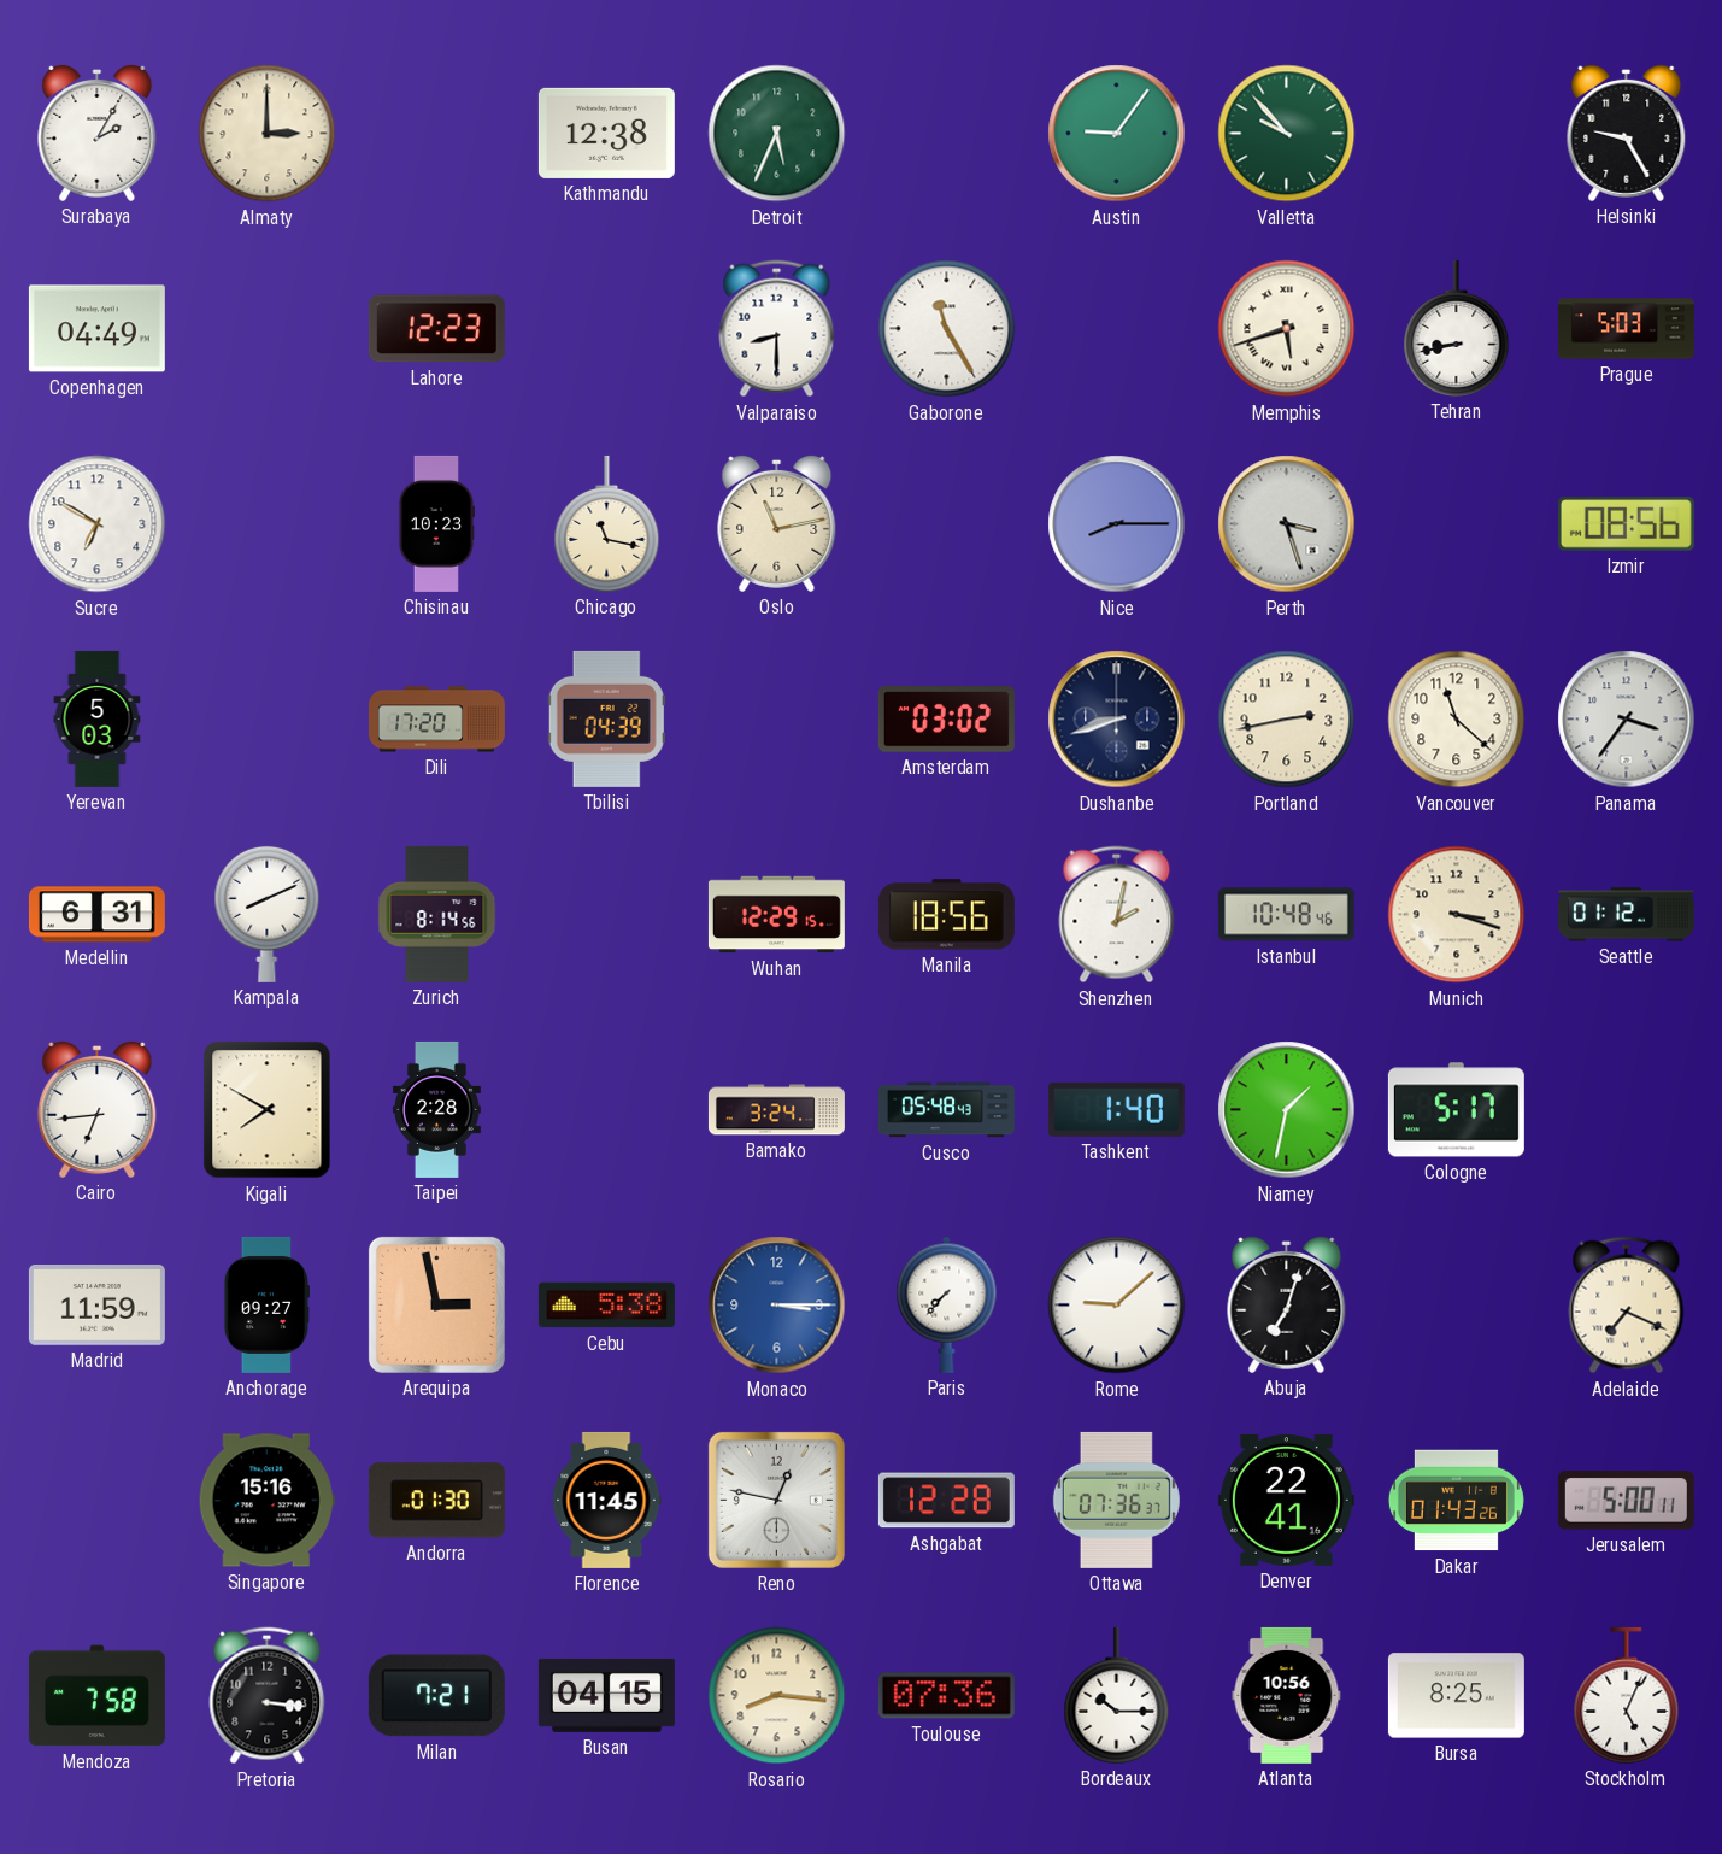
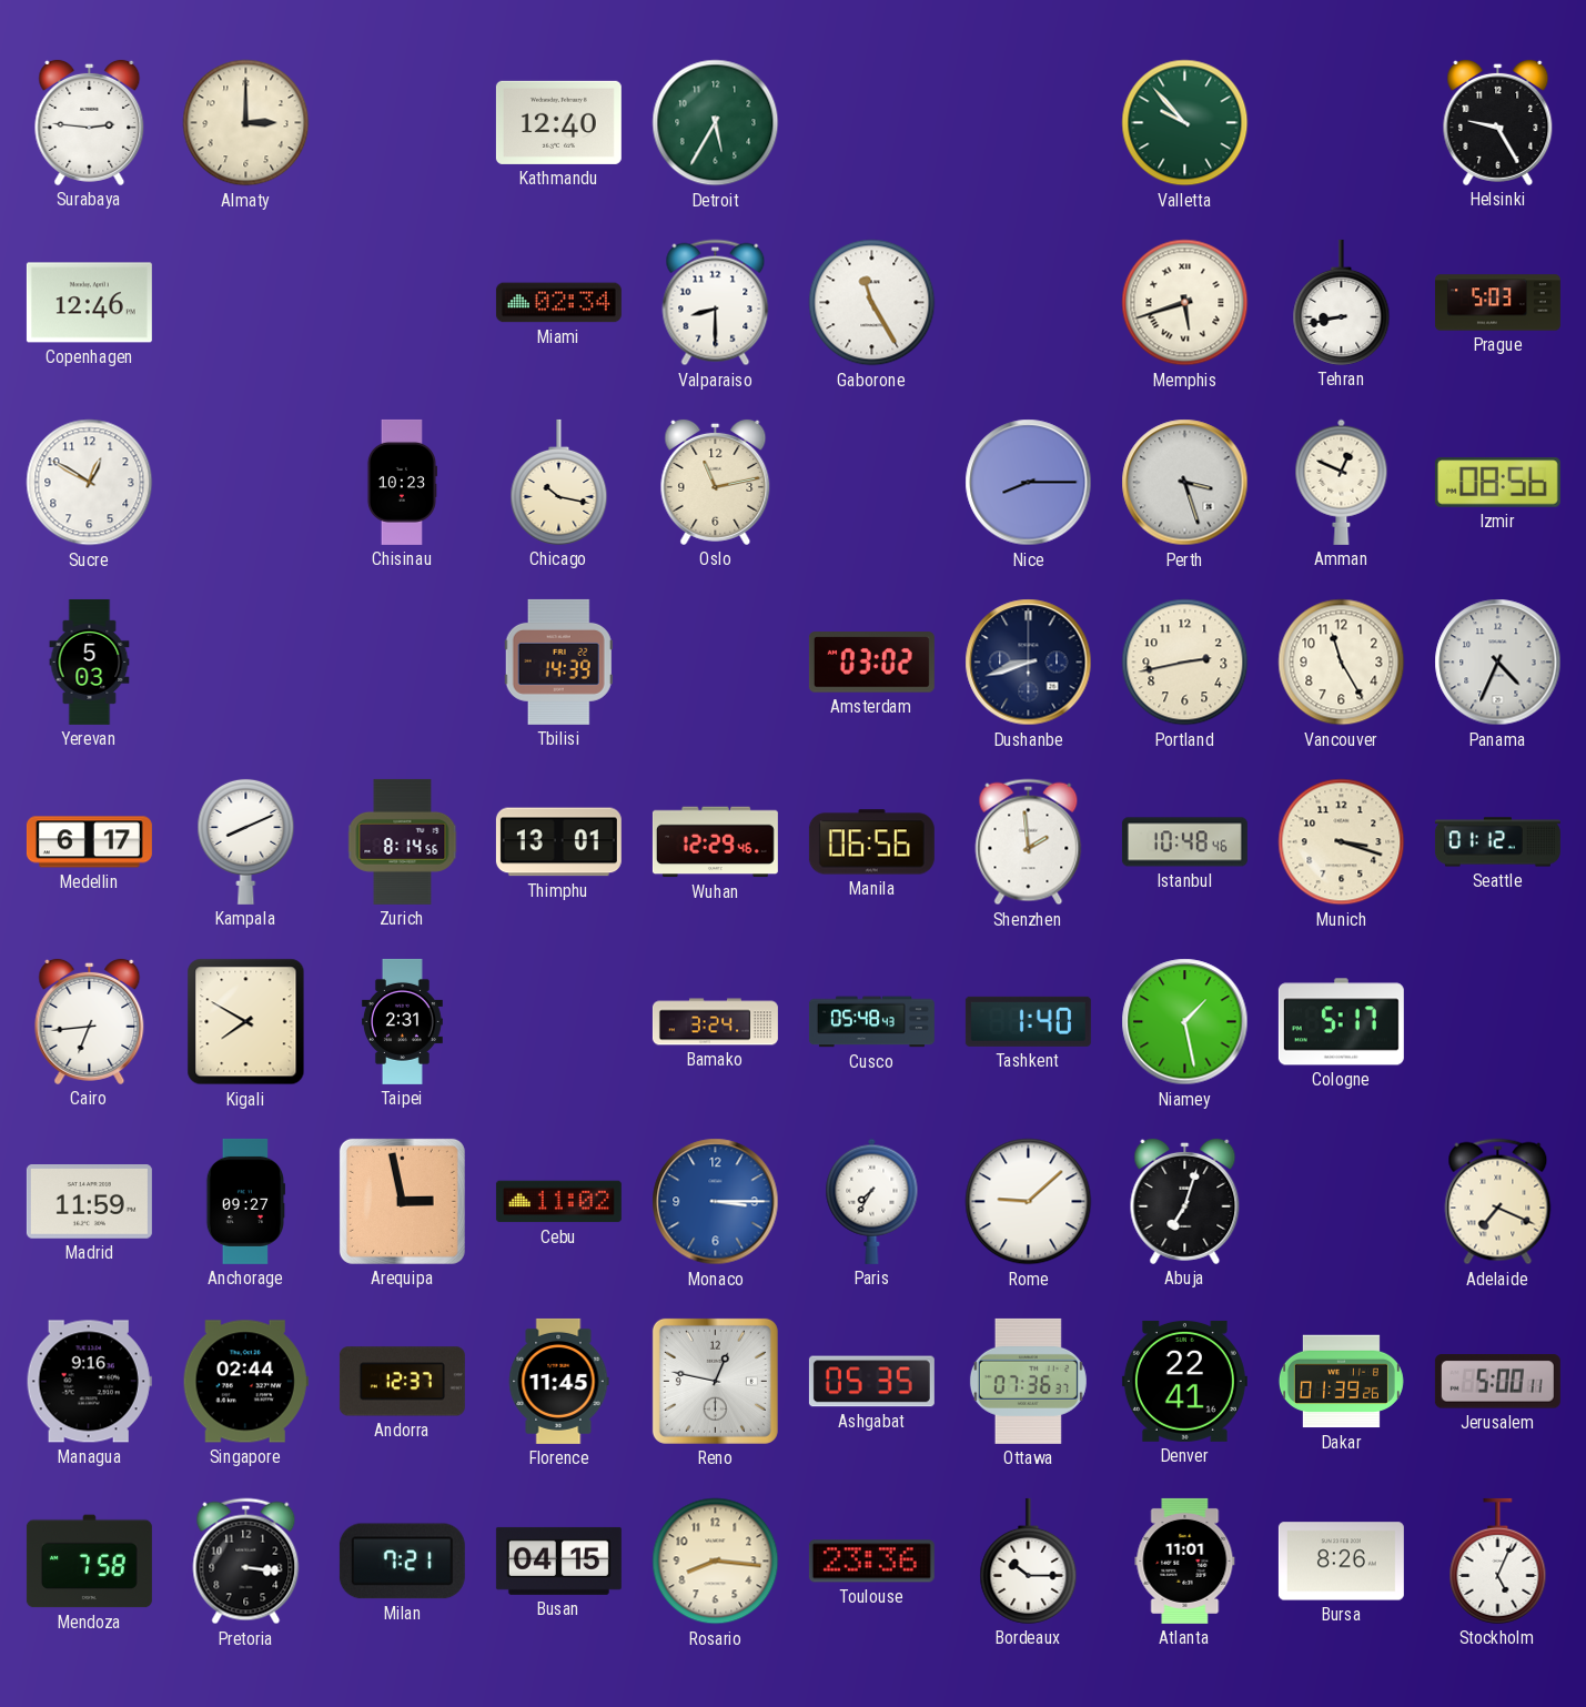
Surabaya: 2:05 -> 2:46
Kathmandu: 12:38 -> 12:40
Detroit: 5:34 -> 5:35
Austin: 9:06 -> none
Copenhagen: 04:49 -> 12:46
Lahore: 12:23 -> none
Miami: none -> 02:34
Sucre: 6:50 -> 12:50
Chicago: 11:17 -> 10:17
Amman: none -> 12:49
Dili: 17:20 -> none
Tbilisi: 04:39 -> 14:39
Vancouver: 11:22 -> 11:25
Panama: 3:36 -> 4:34
Medellin: 6:31 -> 6:17
Thimphu: none -> 13:01
Wuhan: 12:29:15 -> 12:29:46
Manila: 18:56 -> 06:56
Shenzhen: 2:02 -> 1:59
Taipei: 2:28 -> 2:31
Niamey: 1:32 -> 1:28
Cebu: 5:38 -> 11:02
Paris: 7:37 -> 7:35
Managua: none -> 9:16
Singapore: 15:16 -> 02:44
Andorra: 01:30 -> 12:37
Ashgabat: 12:28 -> 05:35
Dakar: 01:43 -> 01:39
Toulouse: 07:36 -> 23:36
Atlanta: 10:56 -> 11:01
Bursa: 8:25 -> 8:26
